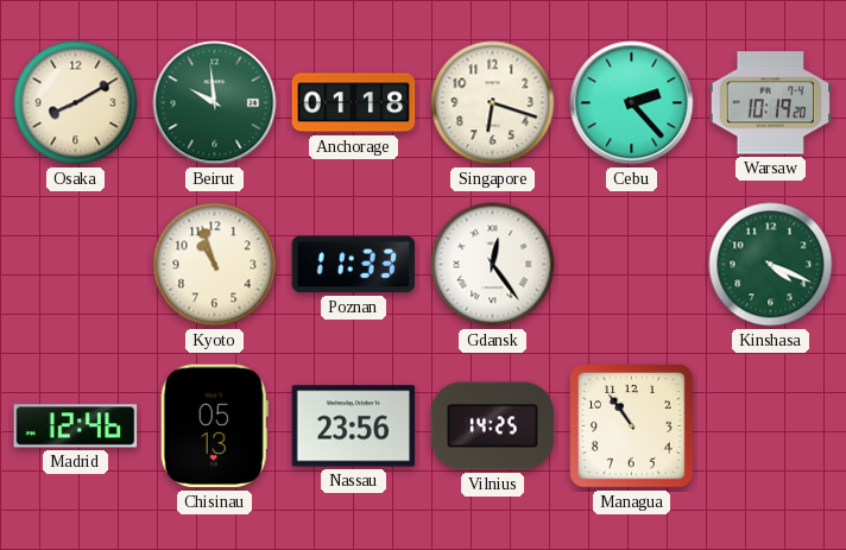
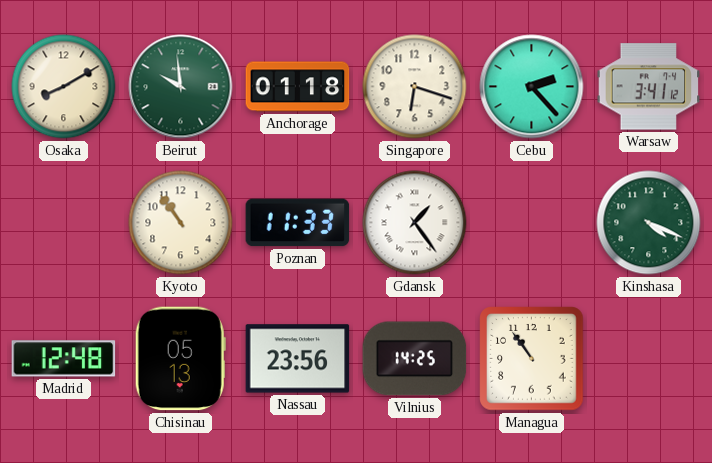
Warsaw: 10:19 -> 3:41
Kyoto: 10:57 -> 10:54
Gdansk: 12:24 -> 1:24
Madrid: 12:46 -> 12:48
